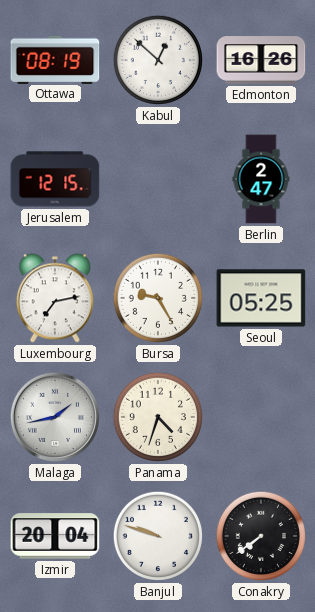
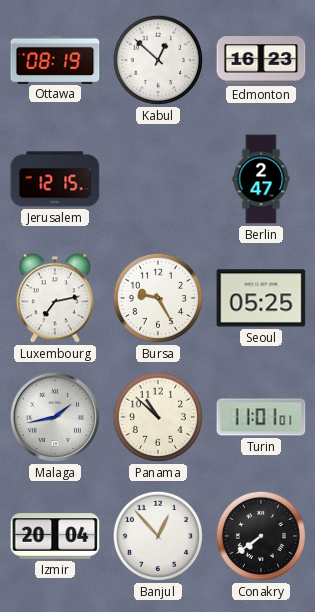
Edmonton: 16:26 -> 16:23
Panama: 4:33 -> 10:52
Turin: none -> 11:01
Banjul: 9:48 -> 12:53
